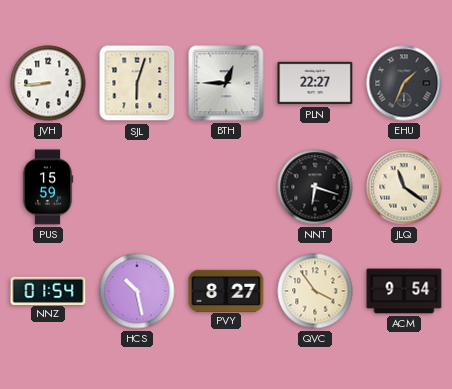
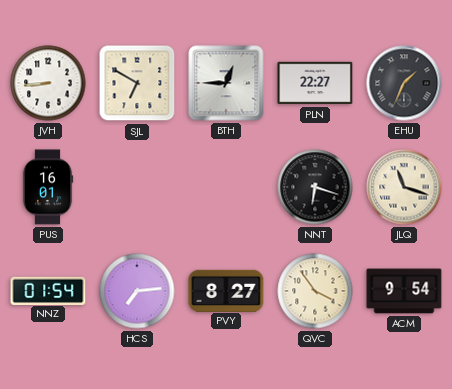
SJL: 6:03 -> 6:50
PUS: 15:59 -> 16:01
JLQ: 11:21 -> 11:18
HCS: 10:28 -> 7:14
